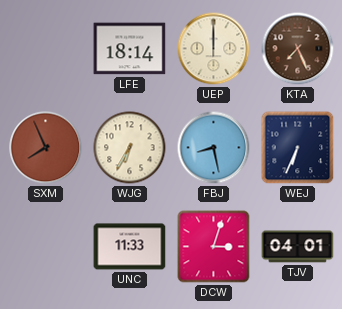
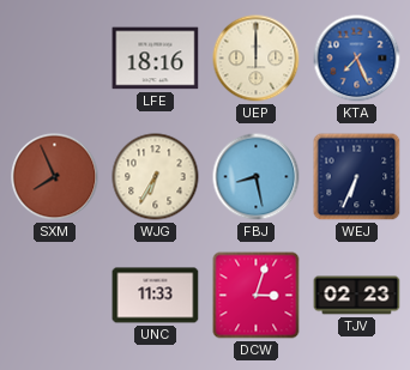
LFE: 18:14 -> 18:16
KTA dial: brown -> blue
TJV: 04:01 -> 02:23
